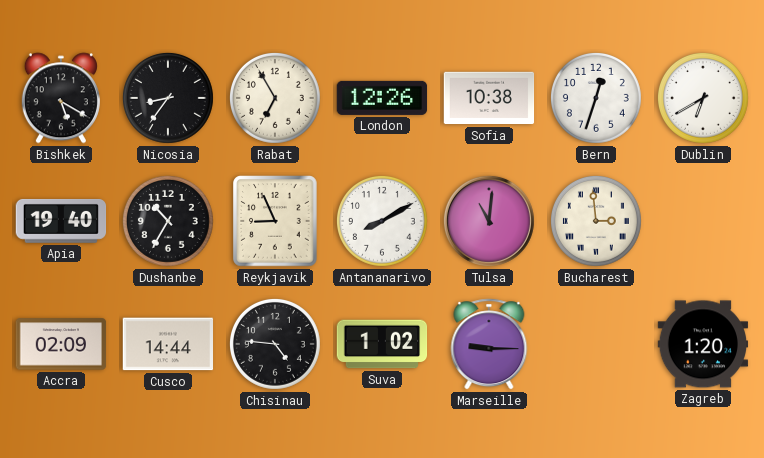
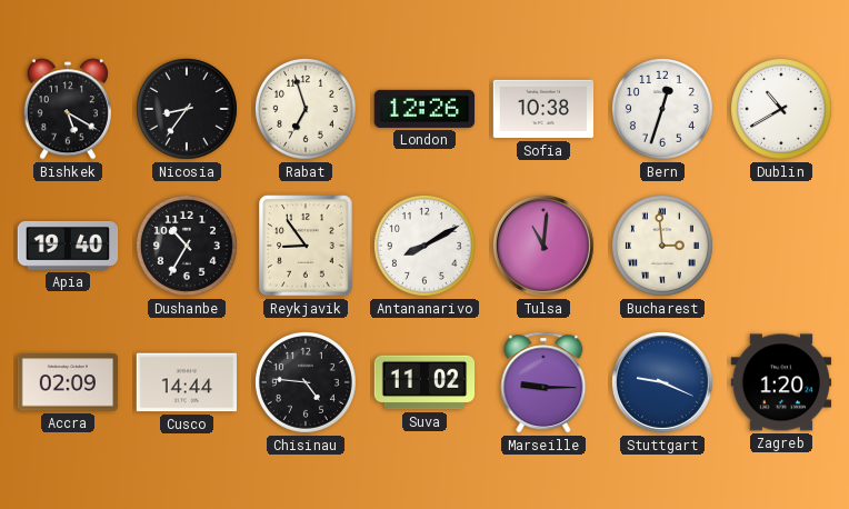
Rabat: 6:55 -> 6:57
Dublin: 6:40 -> 10:40
Reykjavik: 8:56 -> 8:54
Suva: 1:02 -> 11:02
Stuttgart: none -> 9:19
